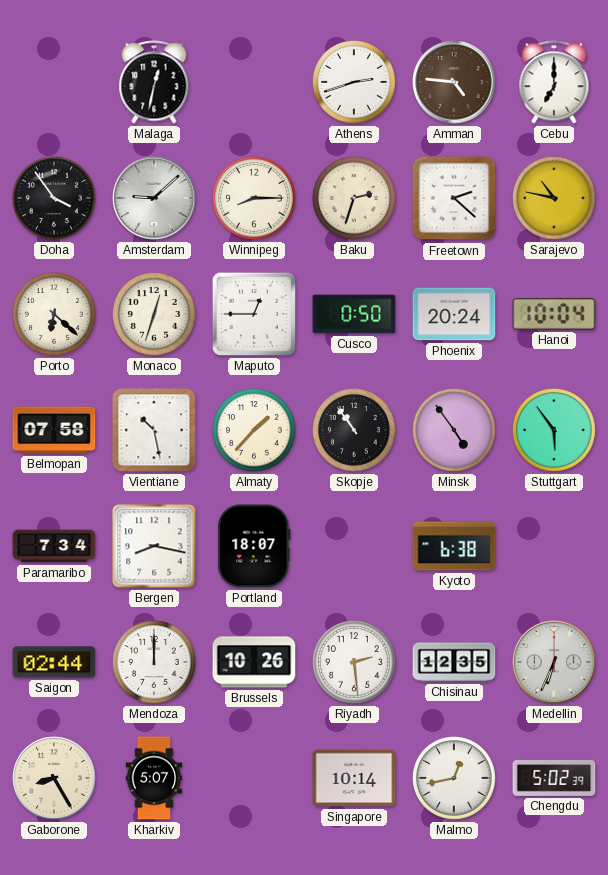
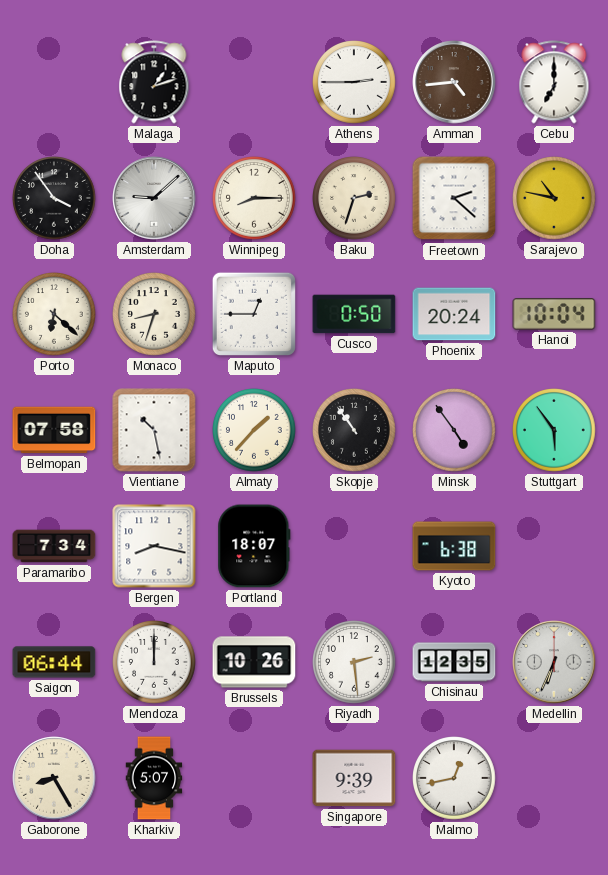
Malaga: 12:32 -> 1:12
Athens: 2:42 -> 2:45
Amman: 4:46 -> 4:44
Monaco: 12:33 -> 8:33
Saigon: 02:44 -> 06:44
Singapore: 10:14 -> 9:39
Chengdu: 5:02 -> none
